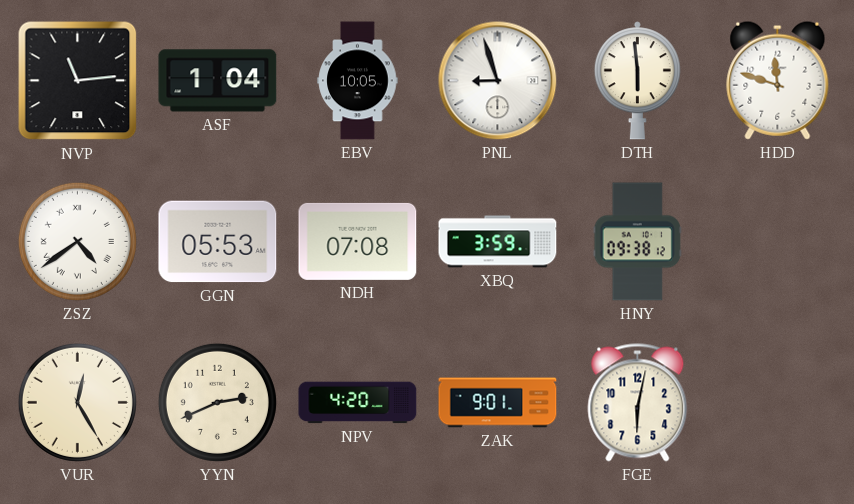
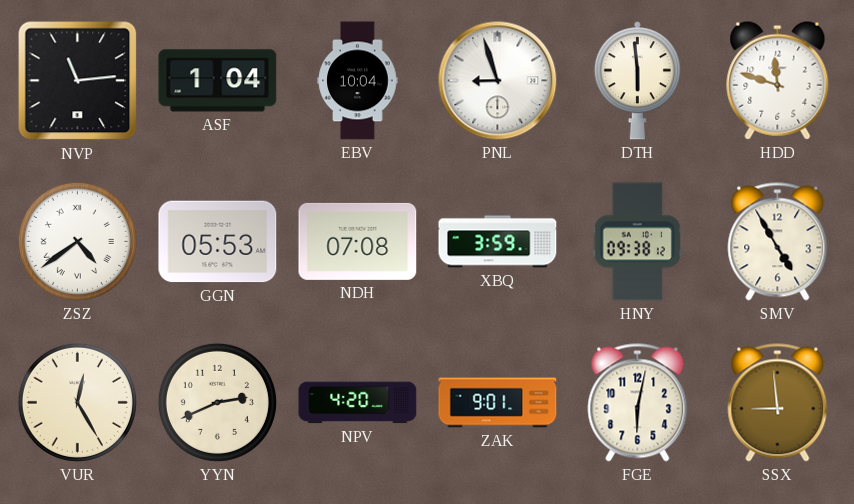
EBV: 10:05 -> 10:04
SMV: none -> 4:55
SSX: none -> 8:59
